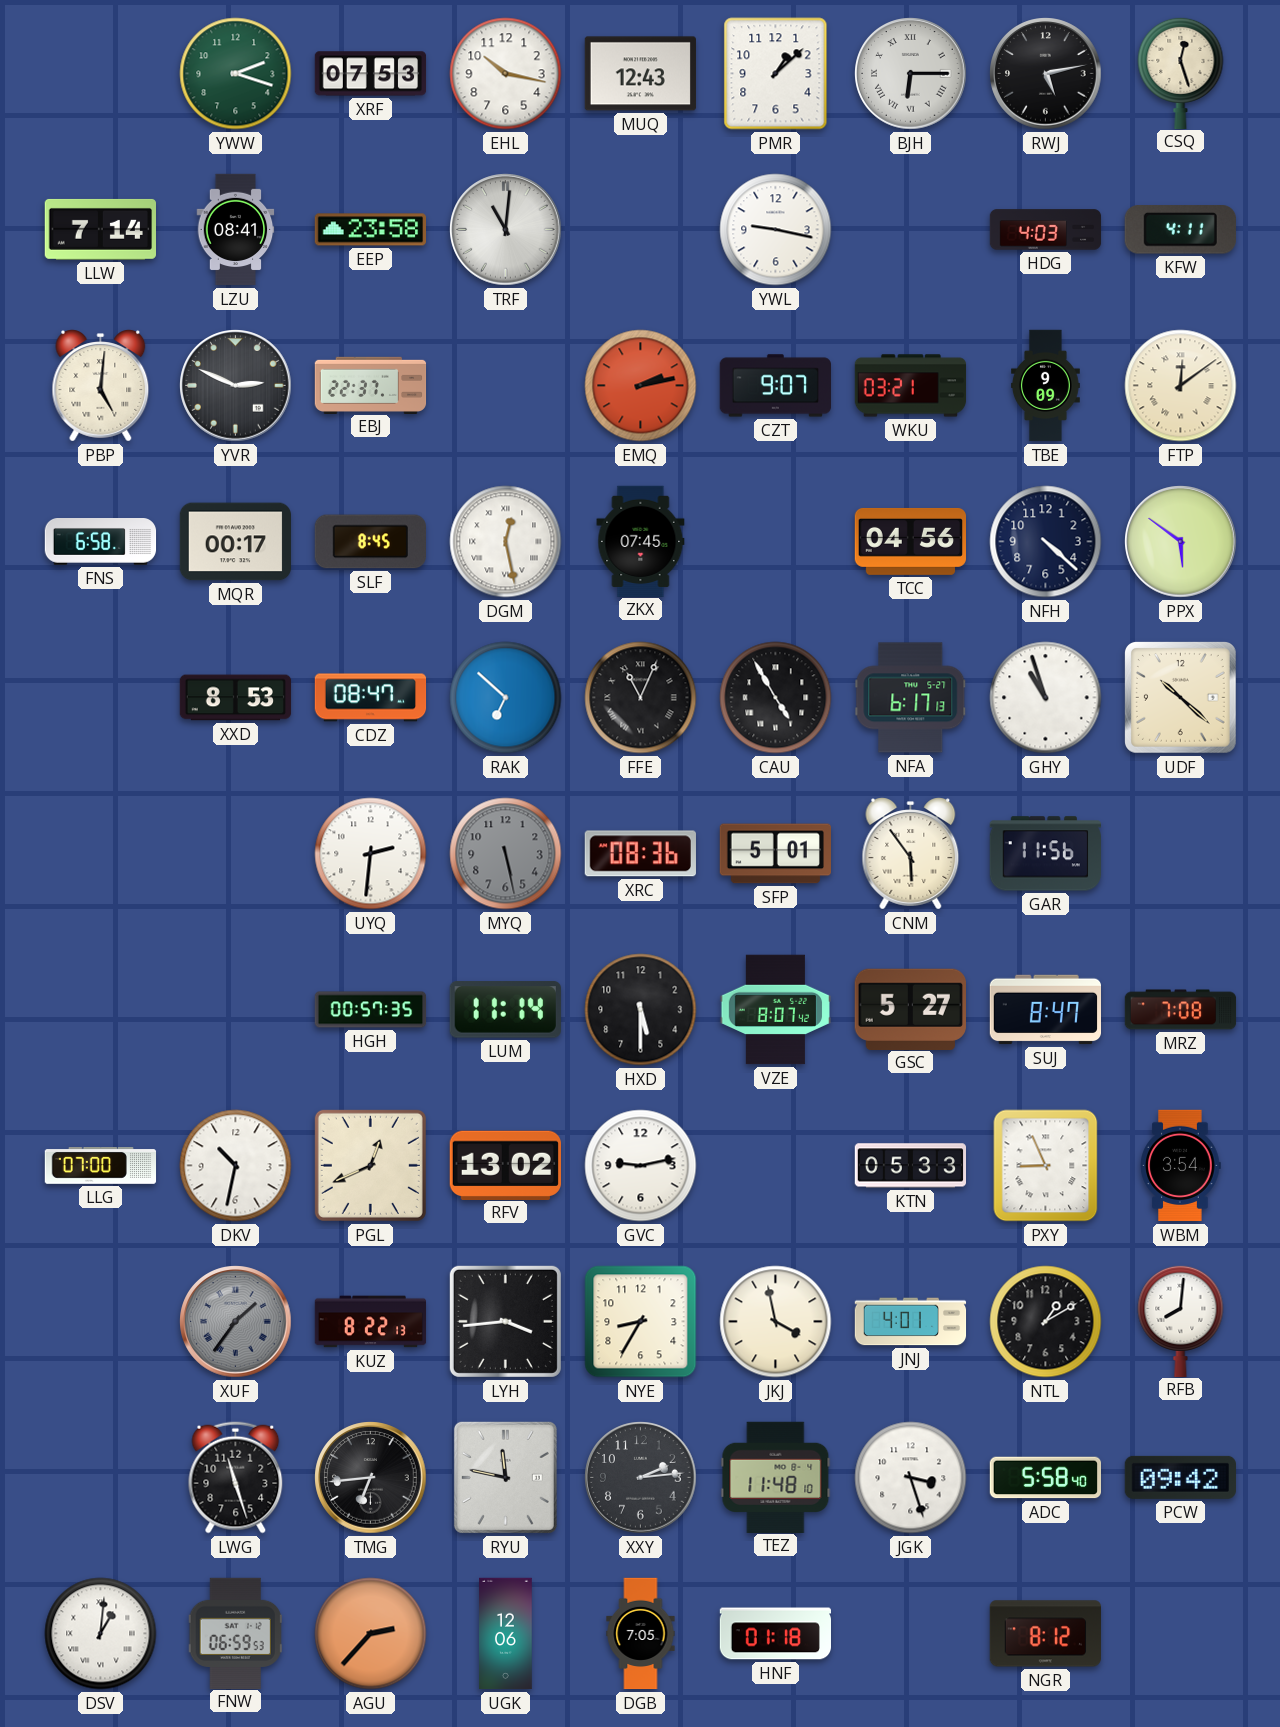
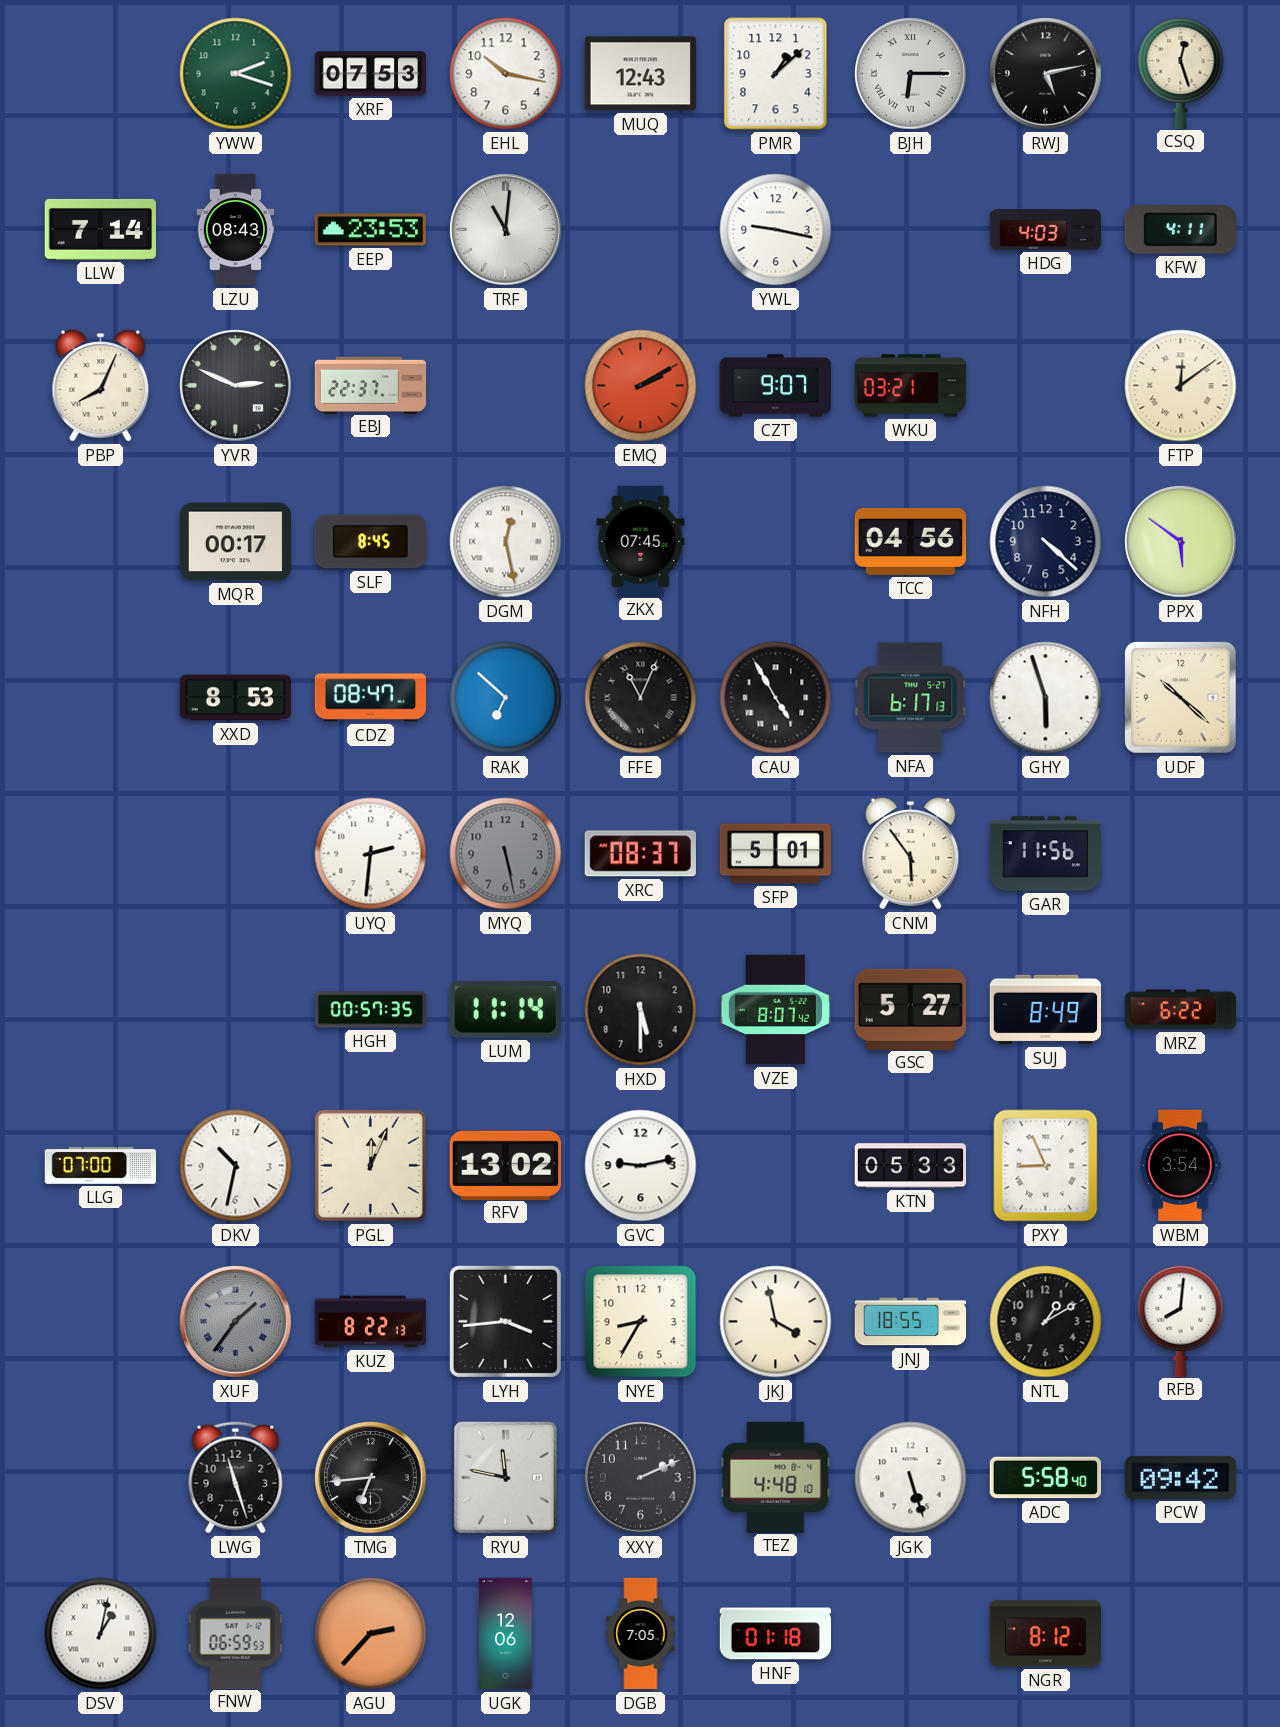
LZU: 08:41 -> 08:43
EEP: 23:58 -> 23:53
PBP: 5:01 -> 8:04
EMQ: 2:13 -> 2:10
TBE: 9:09 -> none
FNS: 6:58 -> none
GHY: 10:57 -> 5:57
XRC: 08:36 -> 08:37
SUJ: 8:47 -> 8:49
MRZ: 7:08 -> 6:22
PGL: 12:41 -> 12:04
JNJ: 4:01 -> 18:55
XXY: 2:14 -> 2:11
TEZ: 11:48 -> 4:48
JGK: 3:27 -> 5:27
DSV: 1:01 -> 1:02
